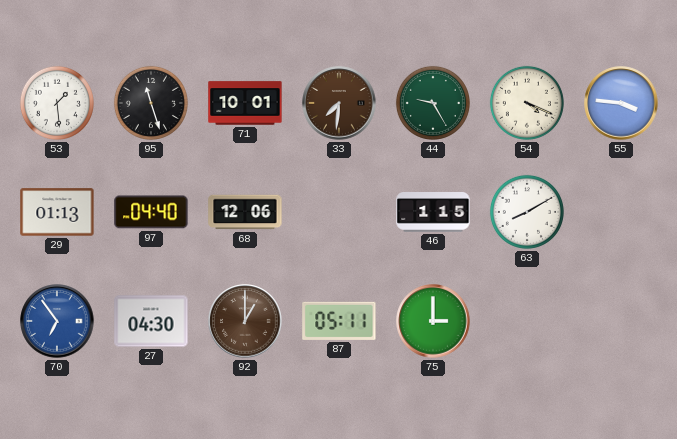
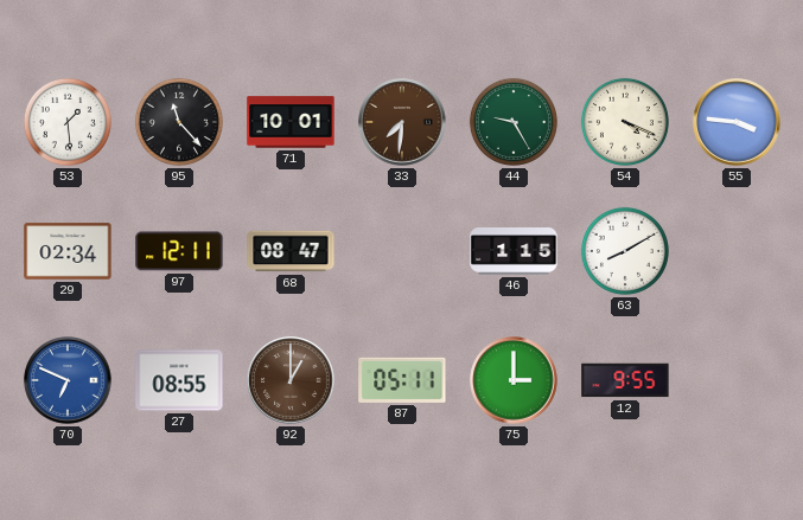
95: 11:27 -> 11:23
29: 01:13 -> 02:34
97: 04:40 -> 12:11
68: 12:06 -> 08:47
70: 6:54 -> 6:49
27: 04:30 -> 08:55
12: none -> 9:55
